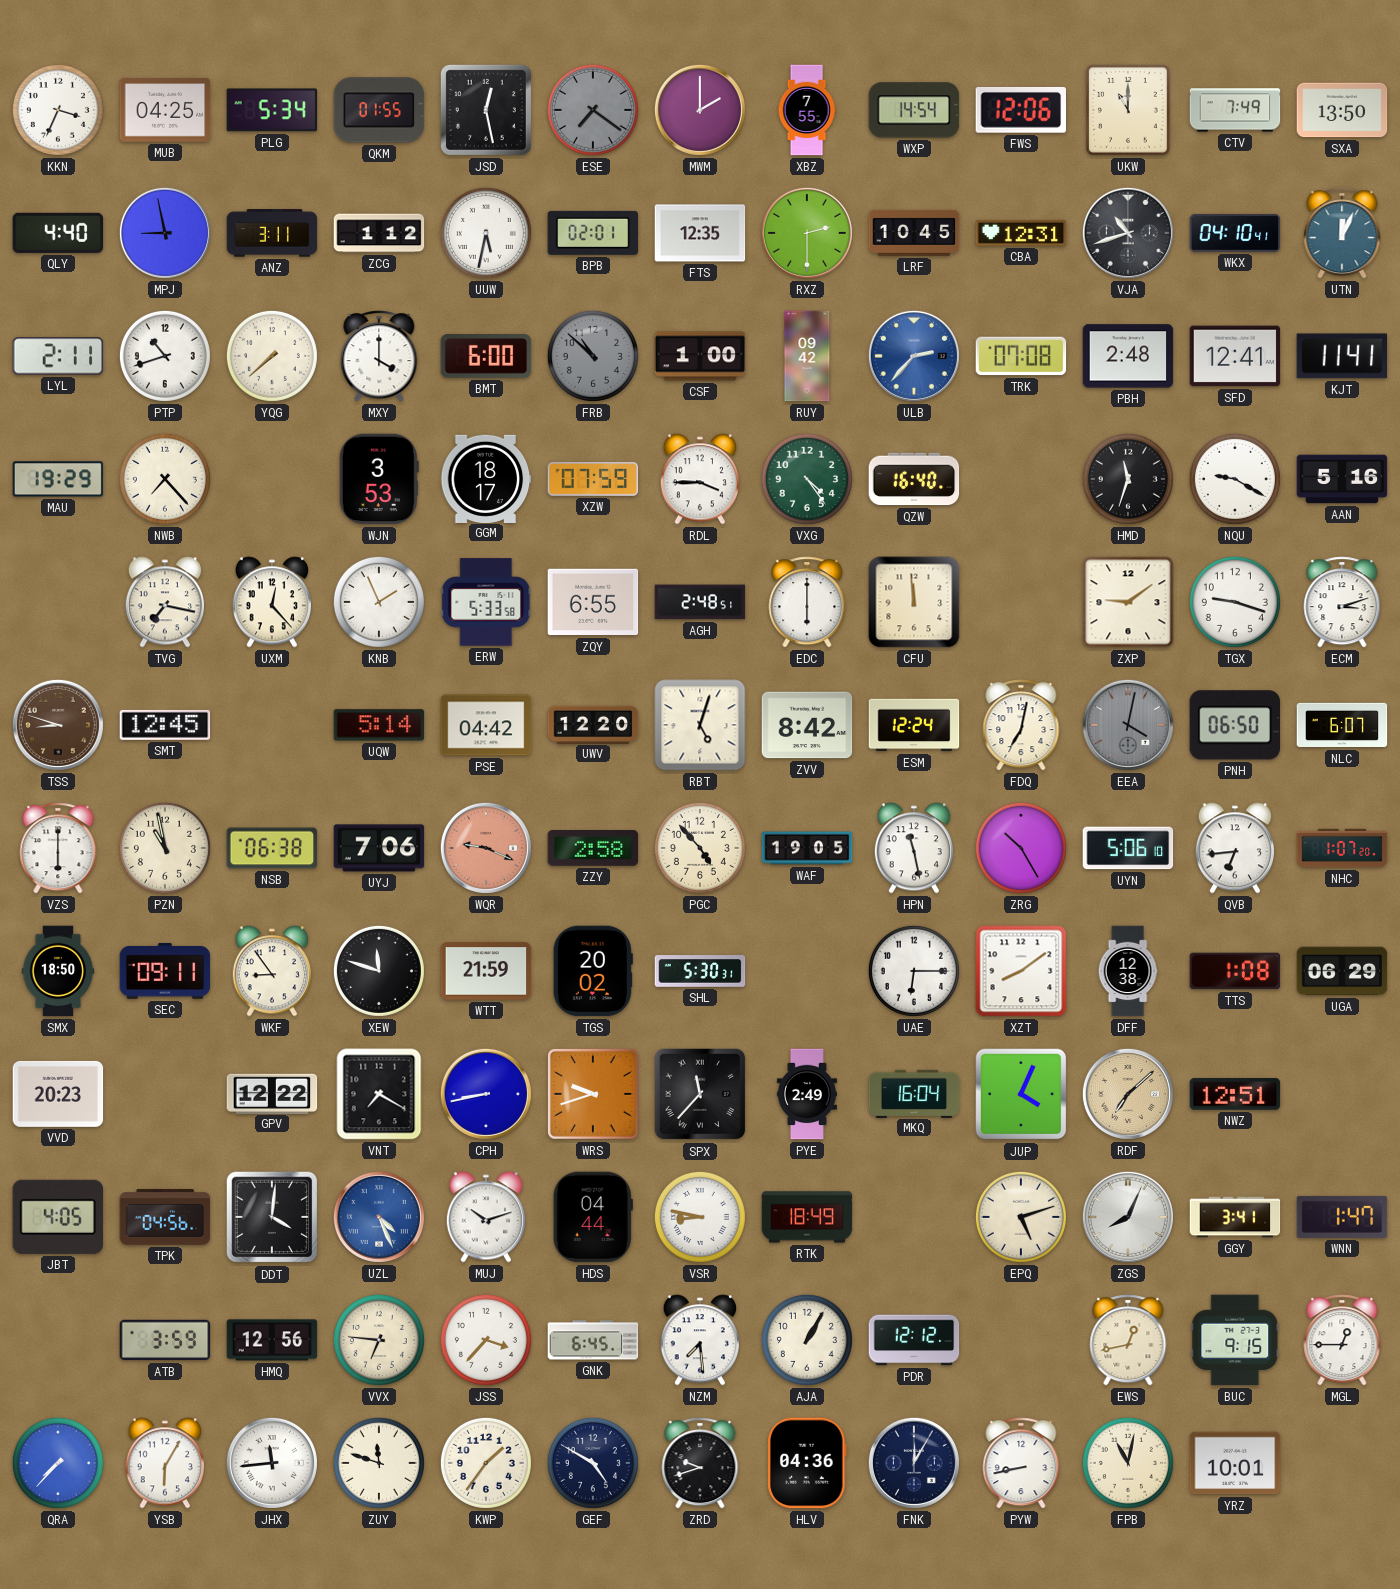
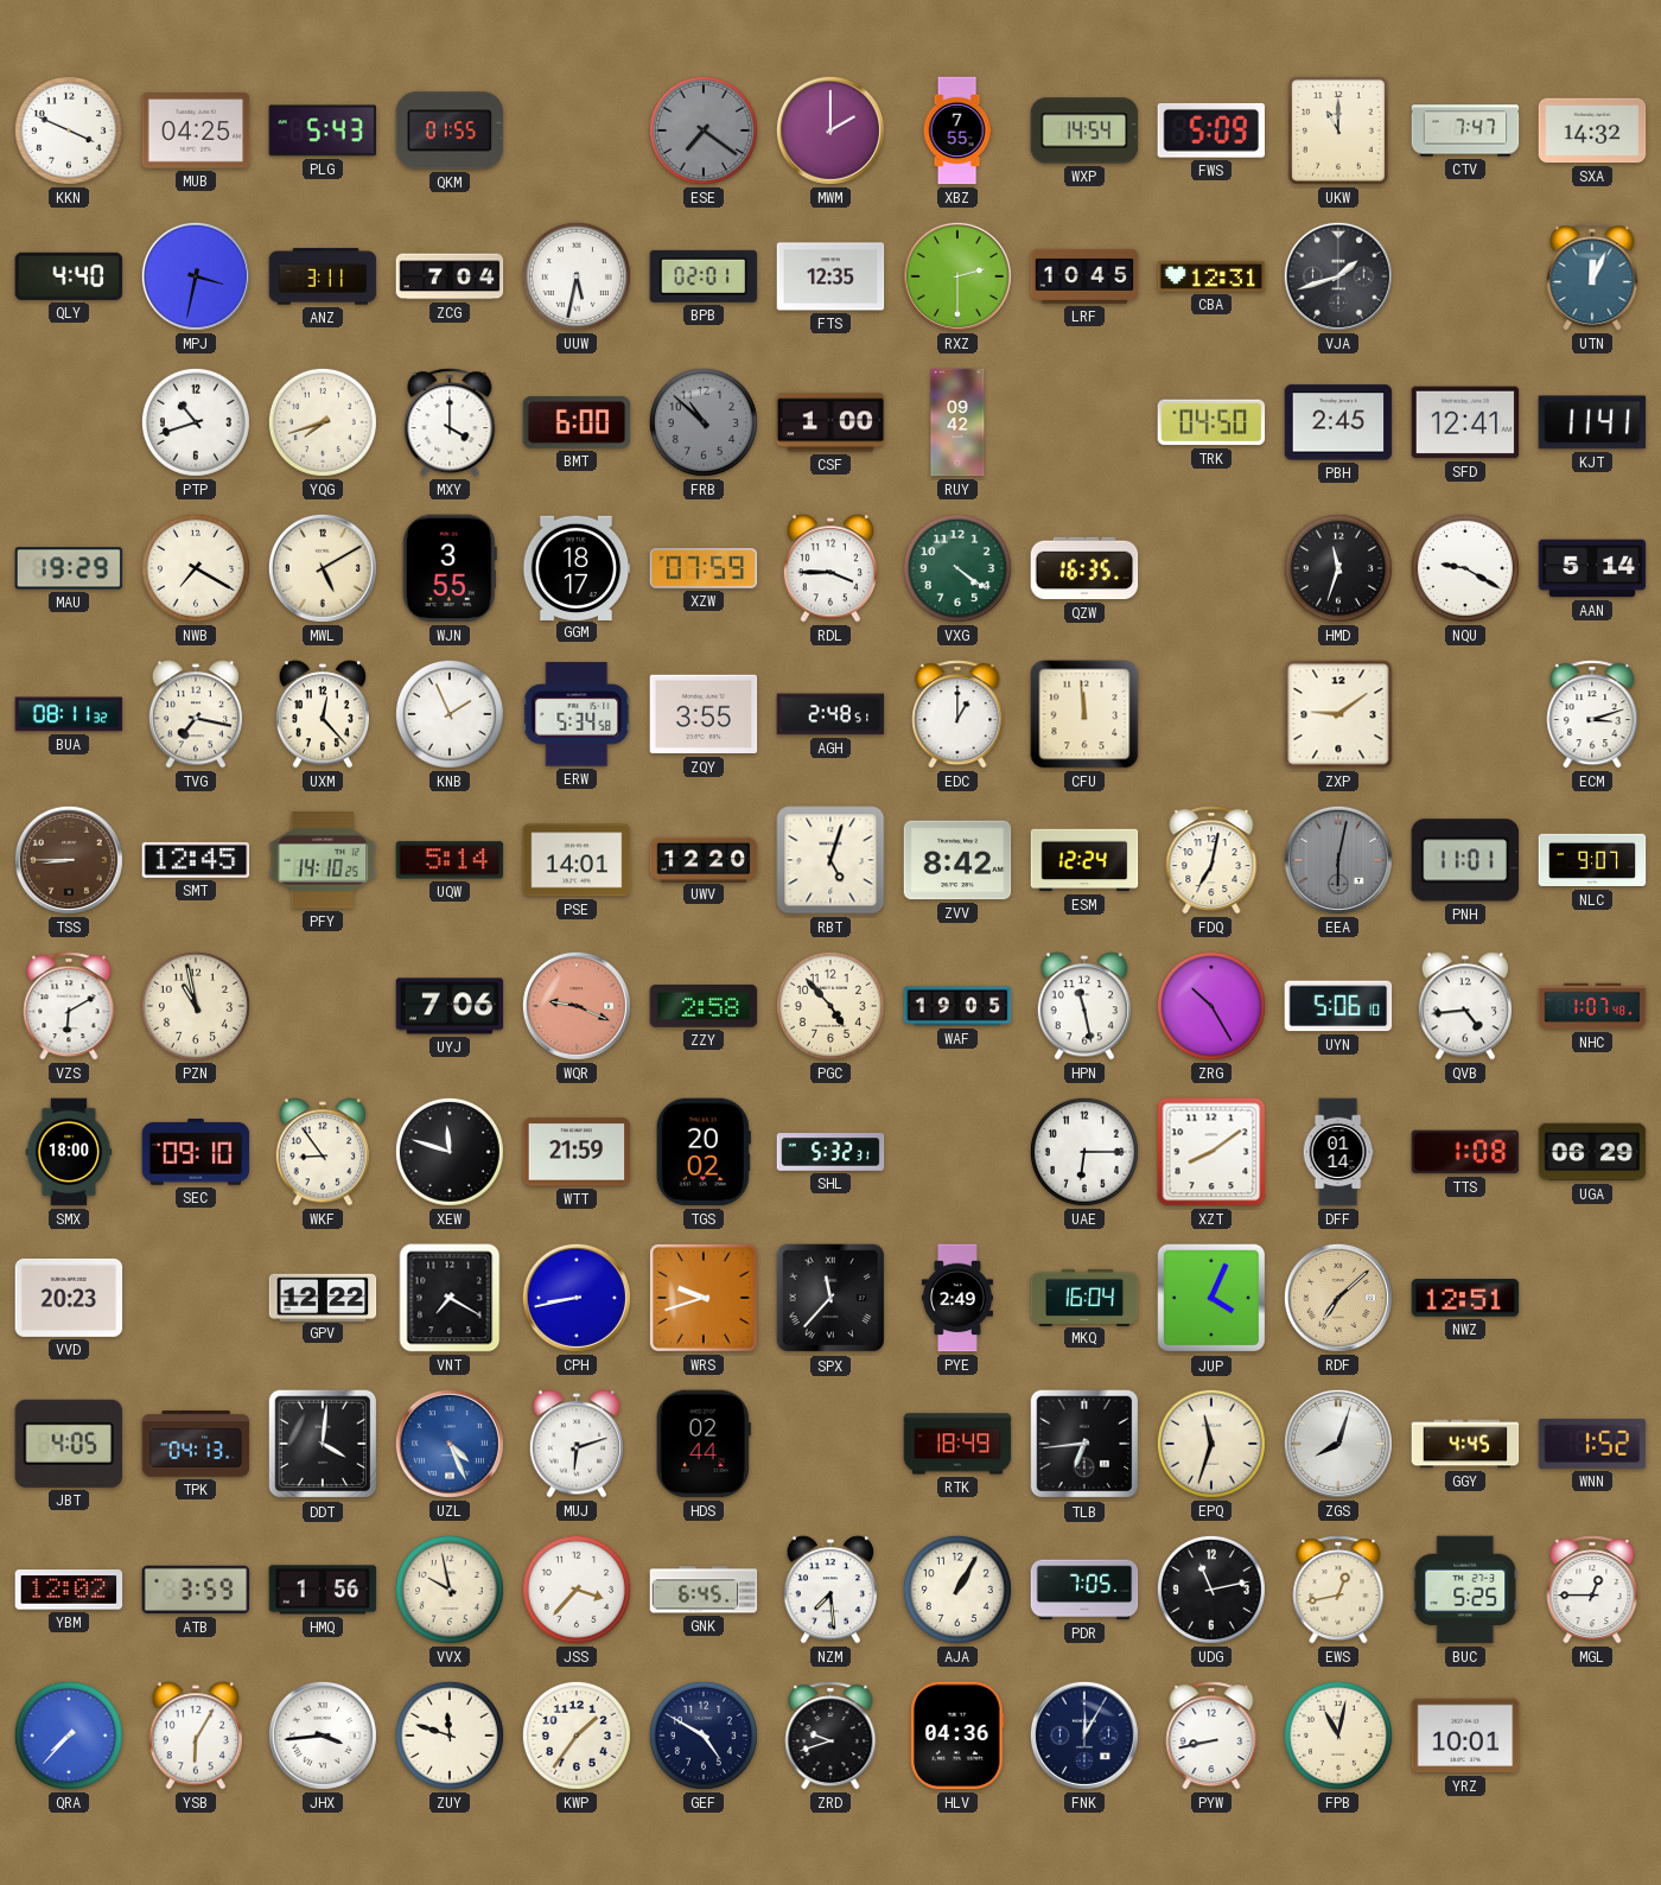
KKN: 3:34 -> 3:49
PLG: 5:34 -> 5:43
JSD: 12:28 -> none
FWS: 12:06 -> 5:09
CTV: 7:49 -> 7:47
SXA: 13:50 -> 14:32
MPJ: 8:58 -> 3:32
ZCG: 1:12 -> 7:04
VJA: 10:42 -> 1:42
WKX: 04:10 -> none
LYL: 2:11 -> none
YQG: 7:38 -> 7:42
ULB: 2:37 -> none
TRK: 07:08 -> 04:50
PBH: 2:48 -> 2:45
NWB: 7:23 -> 7:20
MWL: none -> 5:10
WJN: 3:53 -> 3:55
VXG: 4:24 -> 4:21
QZW: 16:40 -> 16:35
AAN: 5:16 -> 5:14
BUA: none -> 08:11
ERW: 5:33 -> 5:34
ZQY: 6:55 -> 3:55
EDC: 6:00 -> 1:00
TGX: 9:18 -> none
TSS: 8:48 -> 8:45
PFY: none -> 14:10
PSE: 04:42 -> 14:01
EEA: 4:02 -> 6:02
PNH: 06:50 -> 11:01
NLC: 6:07 -> 9:07
VZS: 6:00 -> 6:10
NSB: 06:38 -> none
QVB: 6:44 -> 4:44
NHC: 1:07:20 -> 1:07:48
SMX: 18:50 -> 18:00
SEC: 09:11 -> 09:10
SHL: 5:30 -> 5:32
DFF: 12:38 -> 01:14
TPK: 04:56 -> 04:13
MUJ: 10:12 -> 6:12
HDS: 04:44 -> 02:44
VSR: 8:47 -> none
TLB: none -> 6:44
EPQ: 5:12 -> 11:33
ZGS: 8:04 -> 8:03
GGY: 3:41 -> 4:45
WNN: 1:47 -> 1:52
YBM: none -> 12:02
HMQ: 12:56 -> 1:56
VVX: 6:46 -> 9:58
PDR: 12:12 -> 7:05
UDG: none -> 11:13
BUC: 9:15 -> 5:25
JHX: 11:44 -> 3:44
